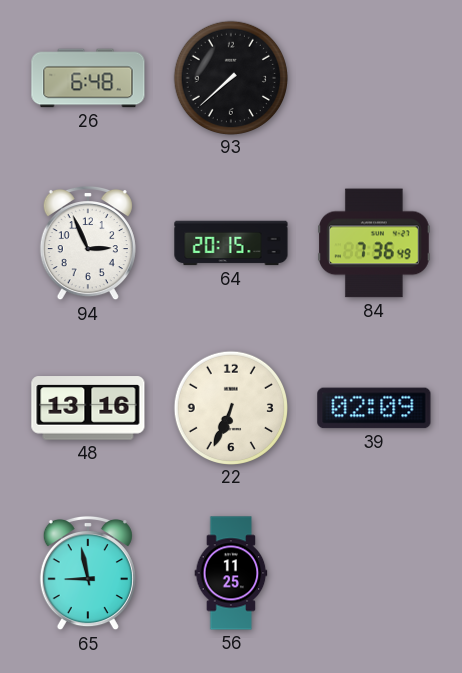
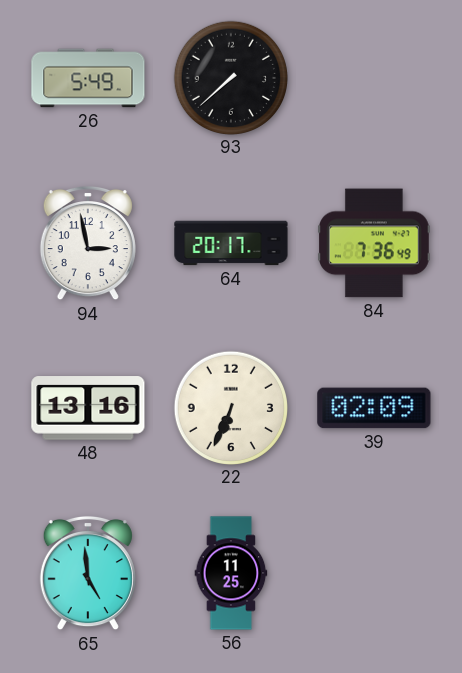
26: 6:48 -> 5:49
94: 2:56 -> 2:58
64: 20:15 -> 20:17
65: 8:58 -> 4:59
